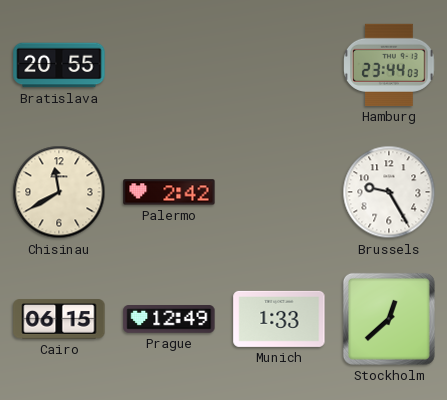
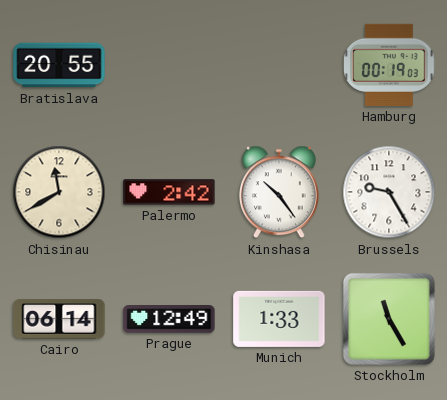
Hamburg: 23:44 -> 00:19
Kinshasa: none -> 10:24
Cairo: 06:15 -> 06:14
Stockholm: 12:38 -> 11:25
